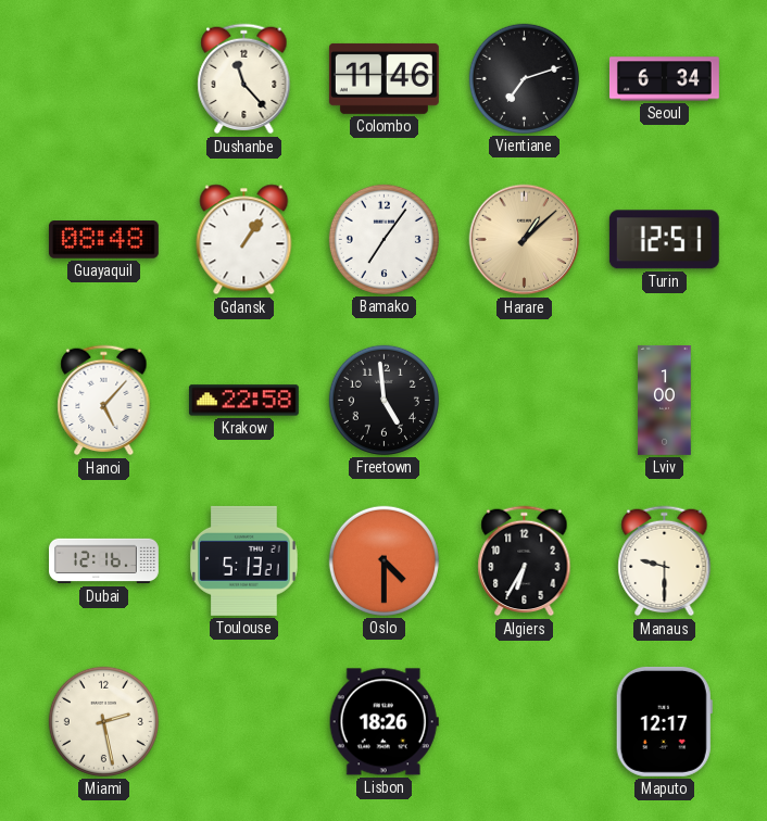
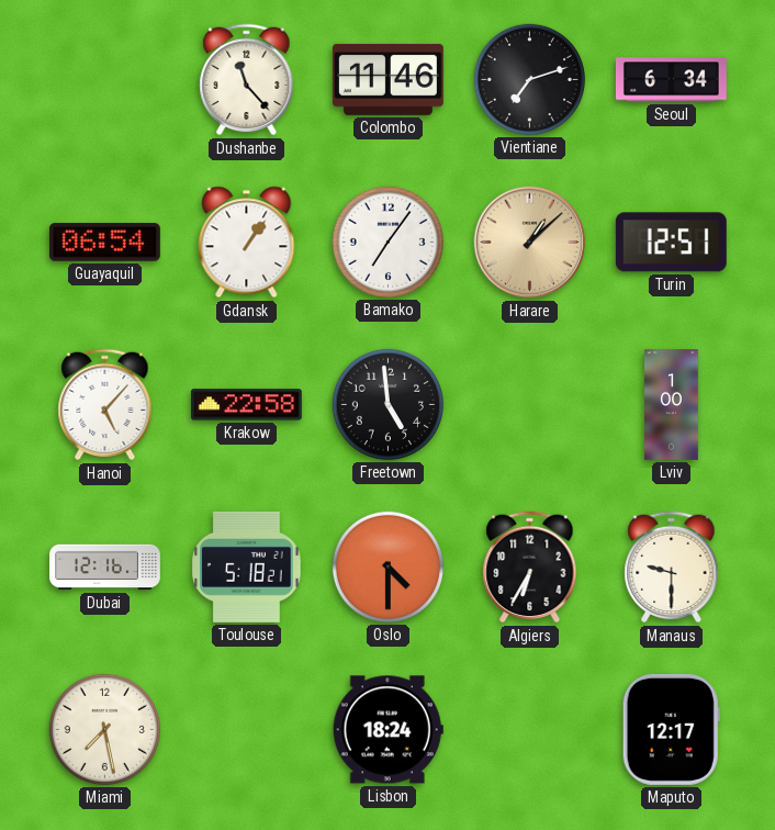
Guayaquil: 08:48 -> 06:54
Toulouse: 5:13 -> 5:18
Miami: 2:28 -> 7:28
Lisbon: 18:26 -> 18:24
